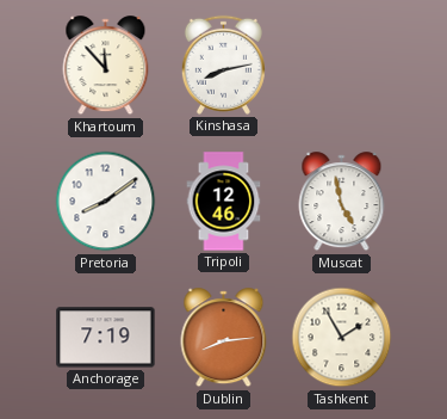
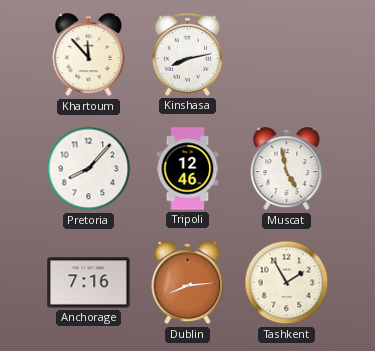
Pretoria: 8:09 -> 8:07
Anchorage: 7:19 -> 7:16
